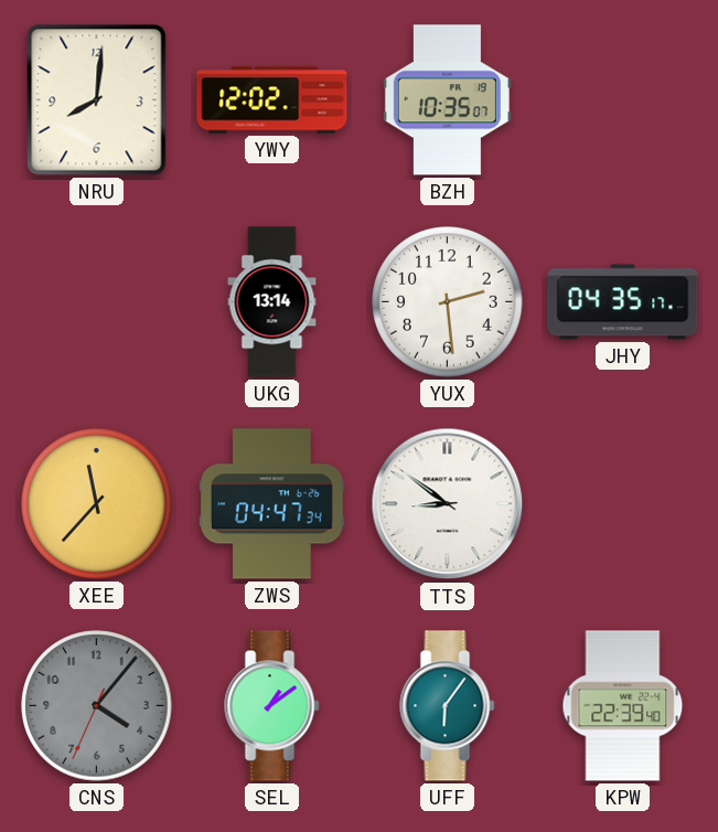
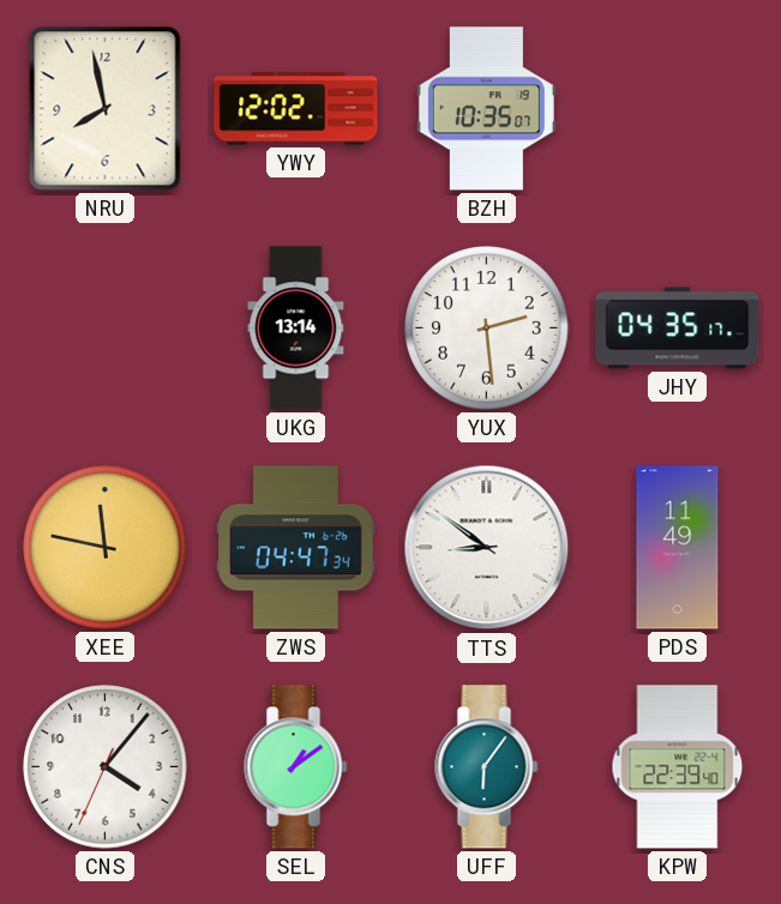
NRU: 8:01 -> 7:58
XEE: 11:37 -> 11:47
PDS: none -> 11:49
CNS dial: grey -> white
